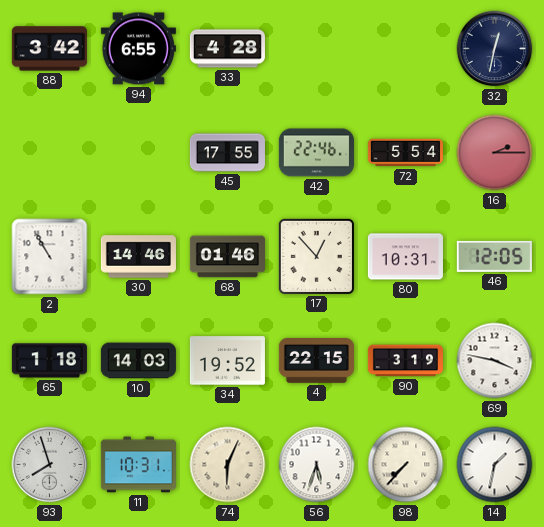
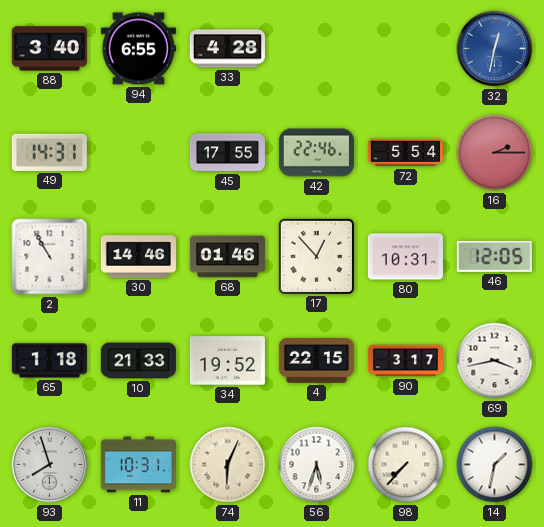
88: 3:42 -> 3:40
32 dial: navy -> blue
49: none -> 14:31
10: 14:03 -> 21:33
90: 3:19 -> 3:17
69: 3:47 -> 3:43
